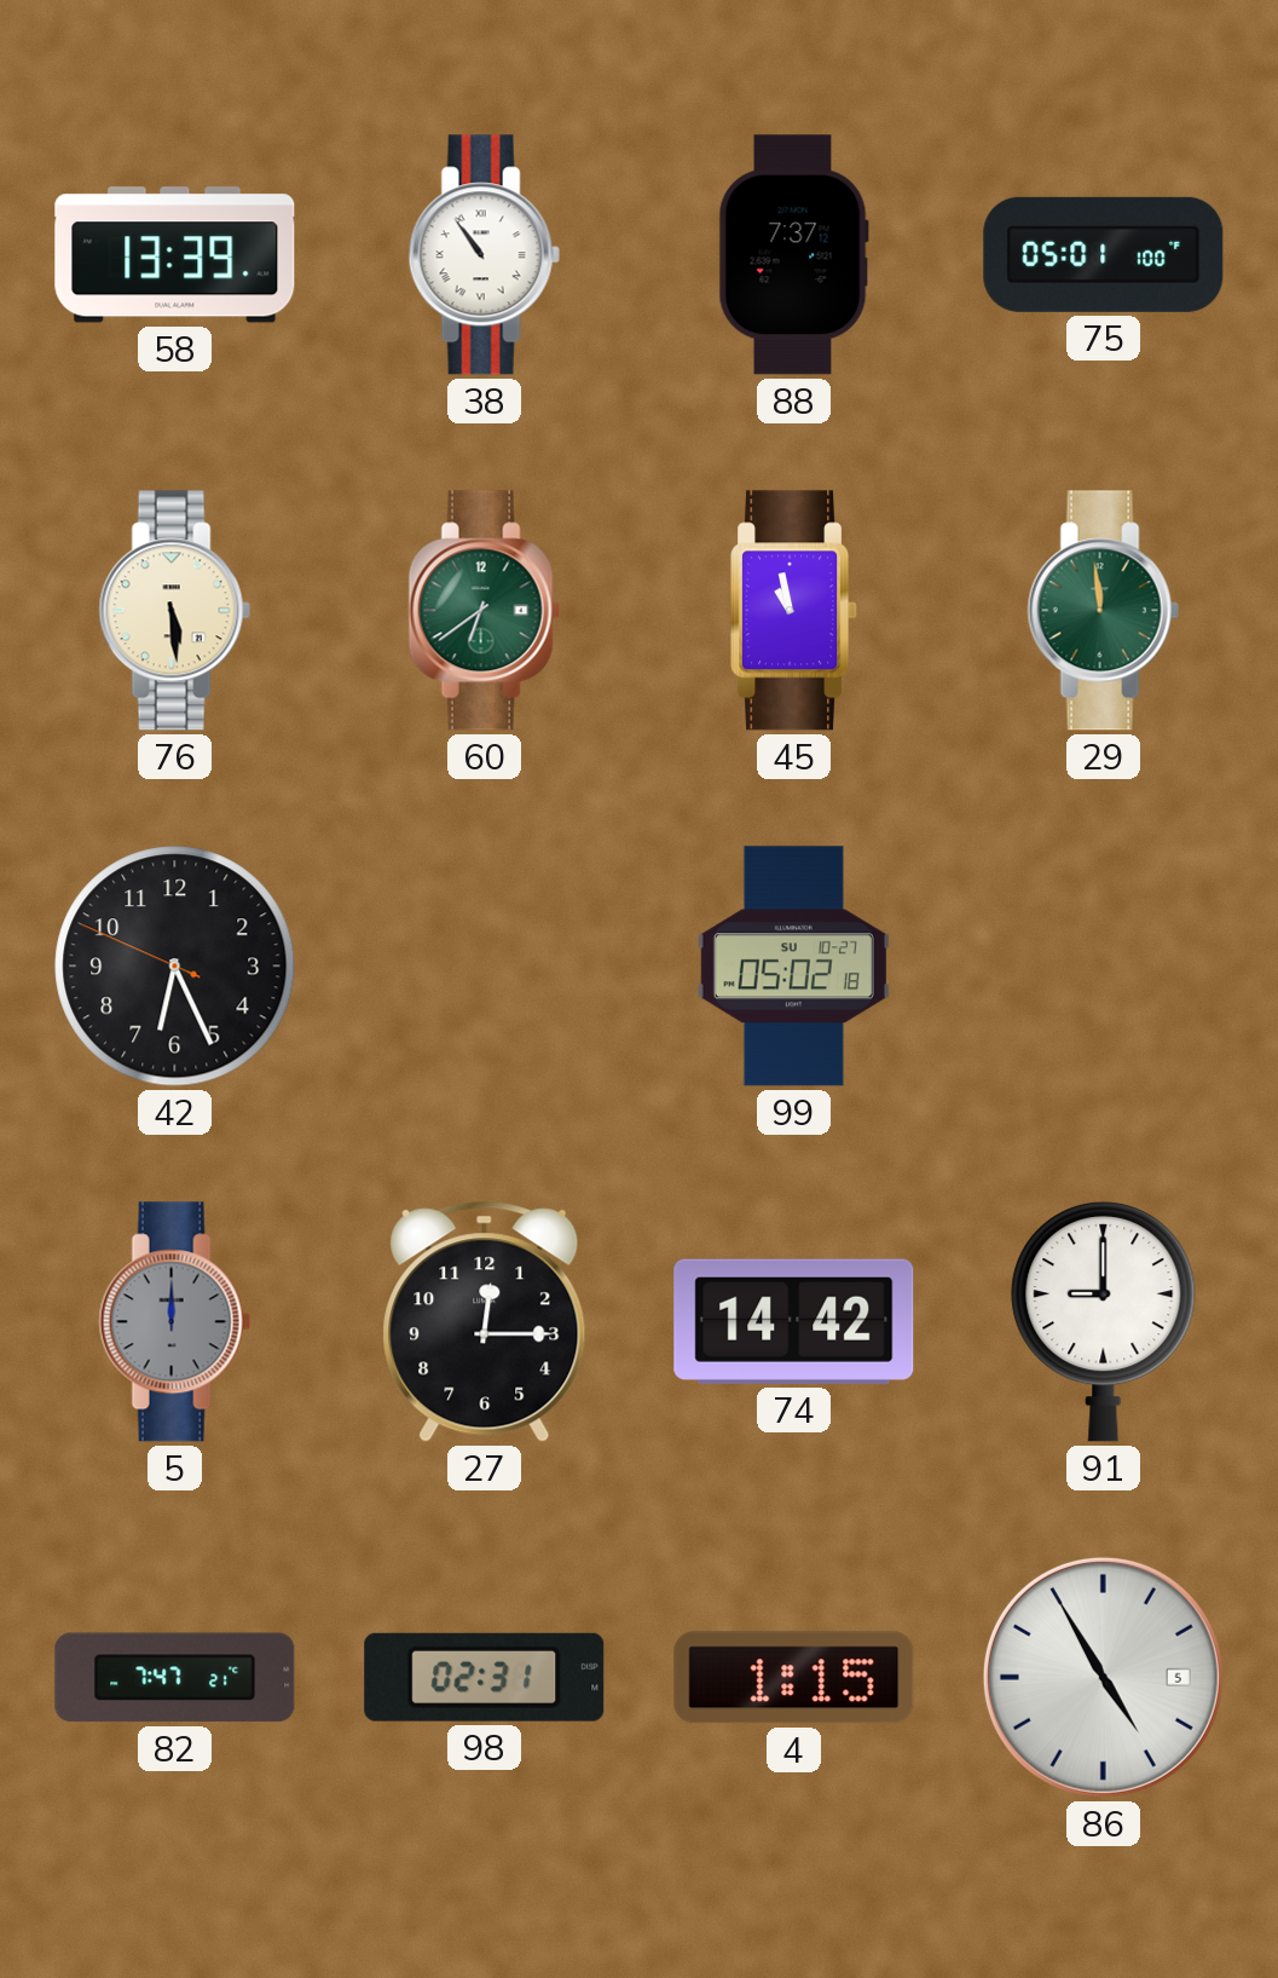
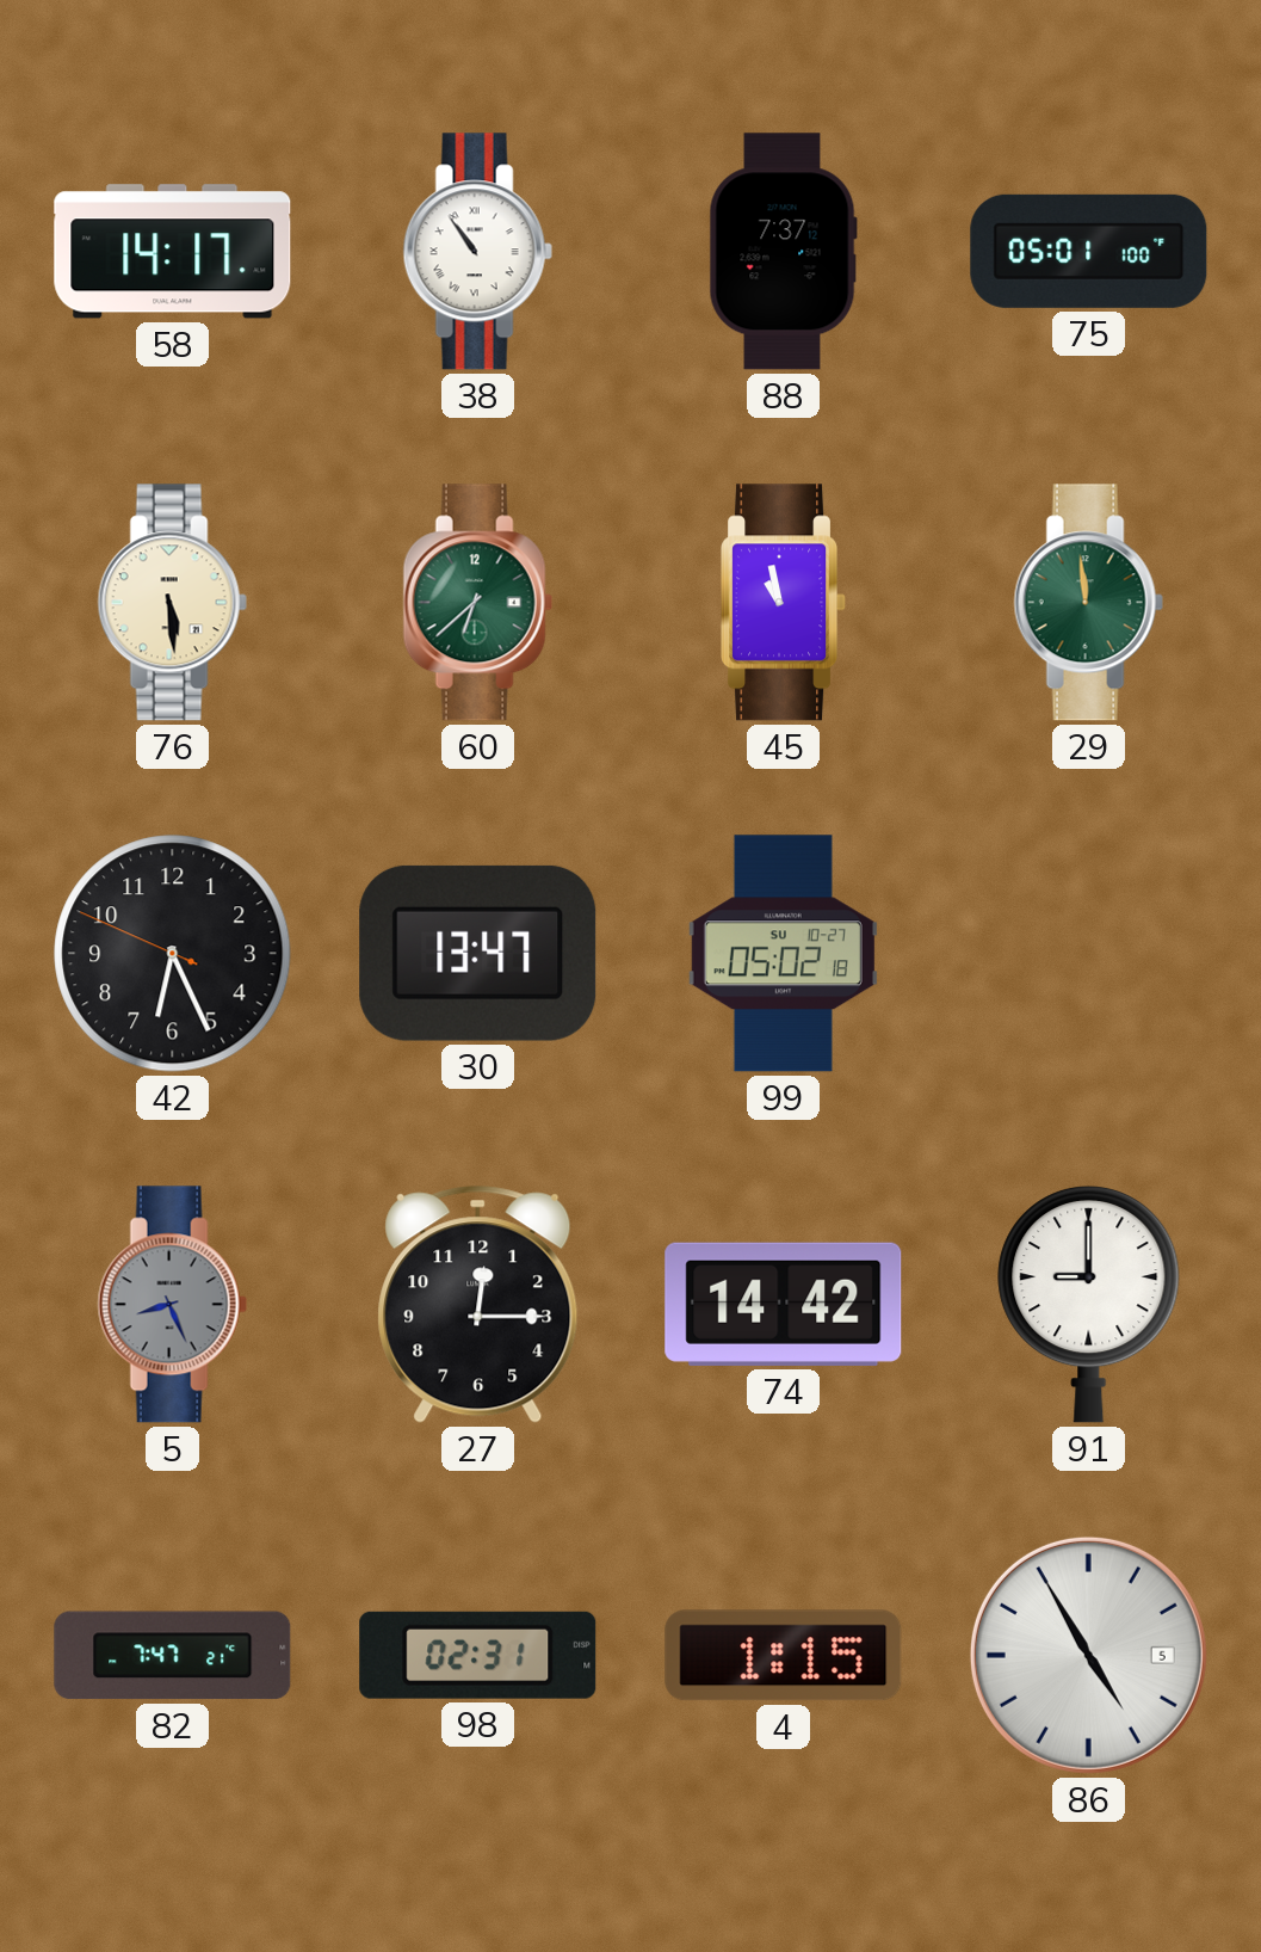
58: 13:39 -> 14:17
60: 6:39 -> 6:38
30: none -> 13:47
5: 12:00 -> 8:26
